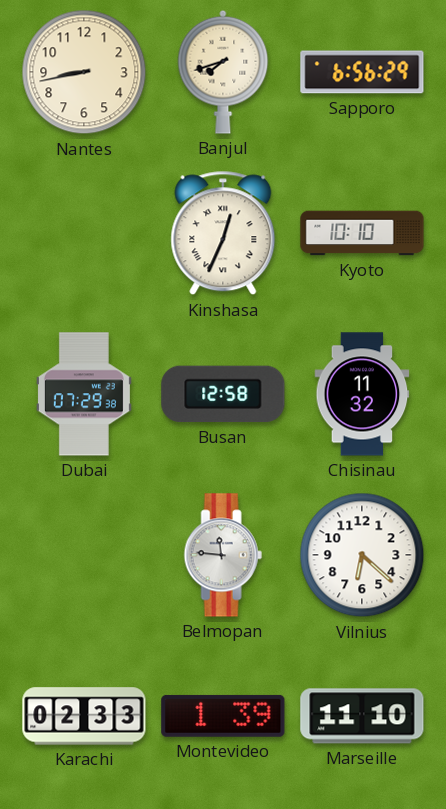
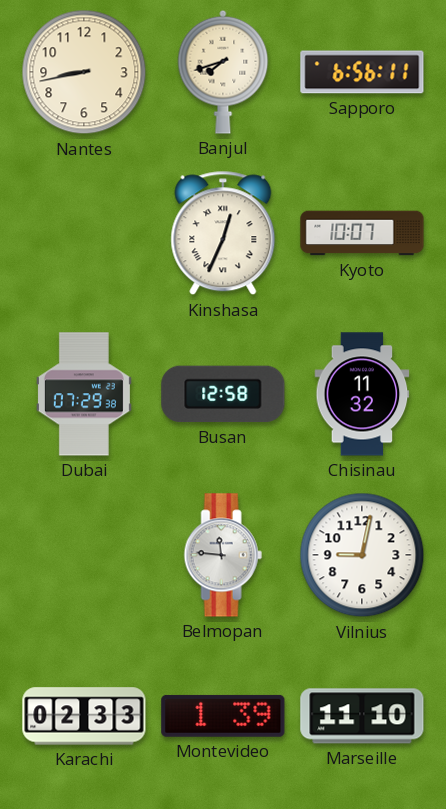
Sapporo: 6:56:29 -> 6:56:11
Kyoto: 10:10 -> 10:07
Vilnius: 6:22 -> 9:02
